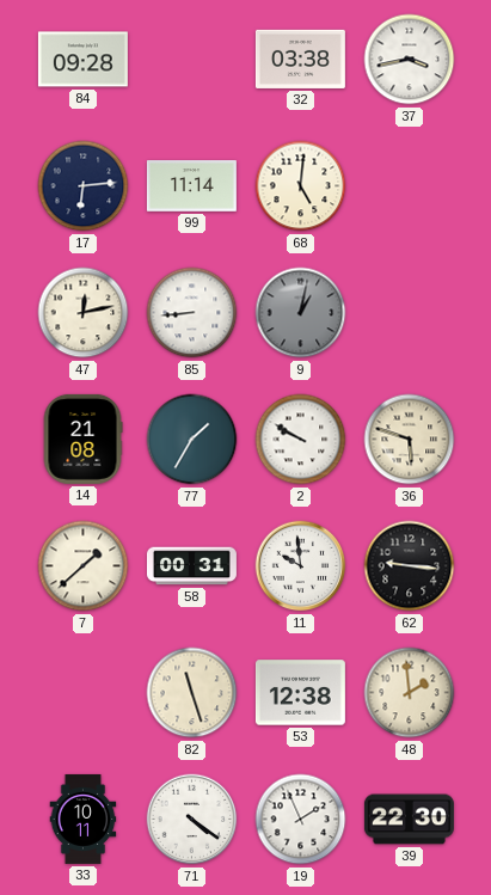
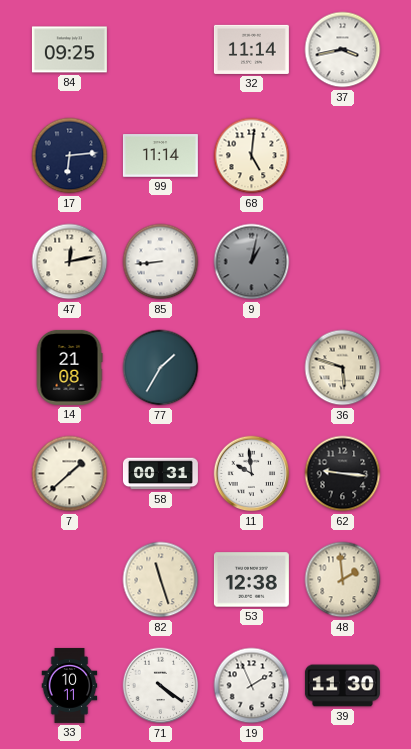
84: 09:28 -> 09:25
32: 03:38 -> 11:14
2: 9:50 -> none
39: 22:30 -> 11:30
